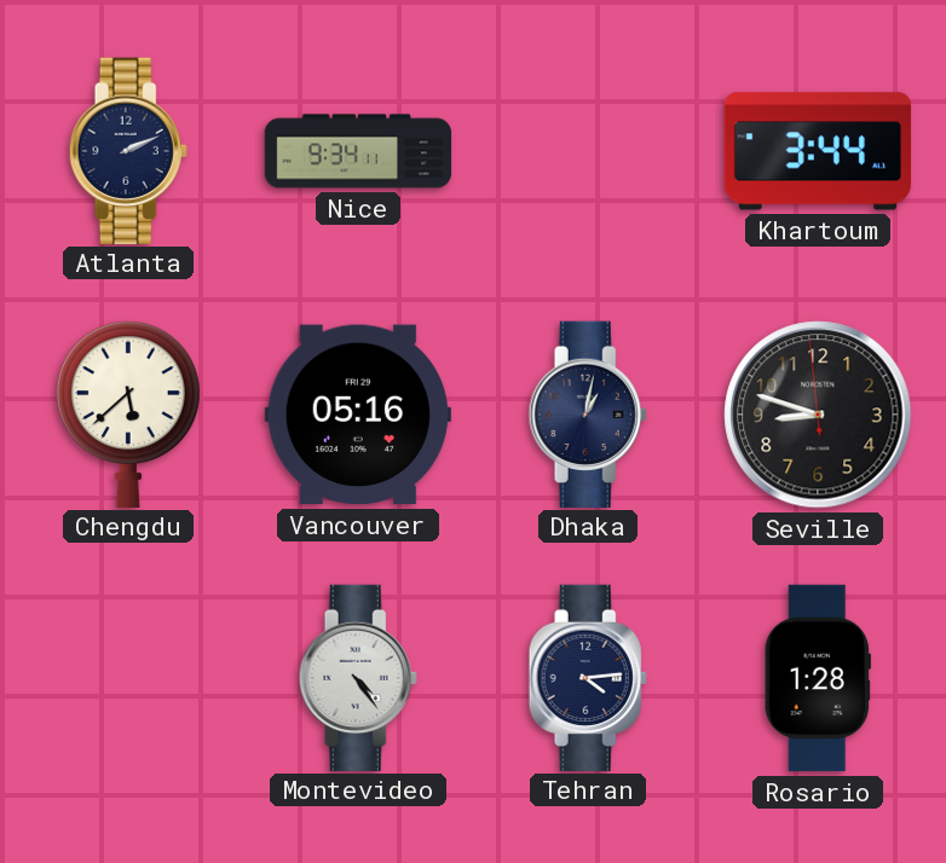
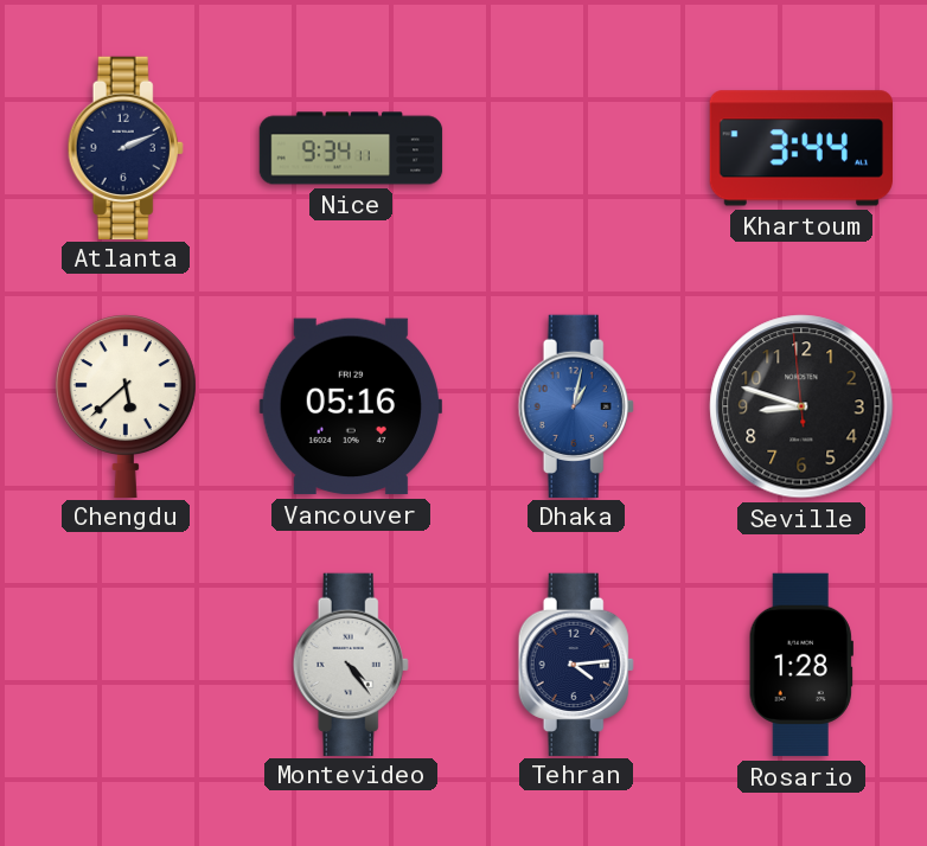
Dhaka dial: navy -> blue
